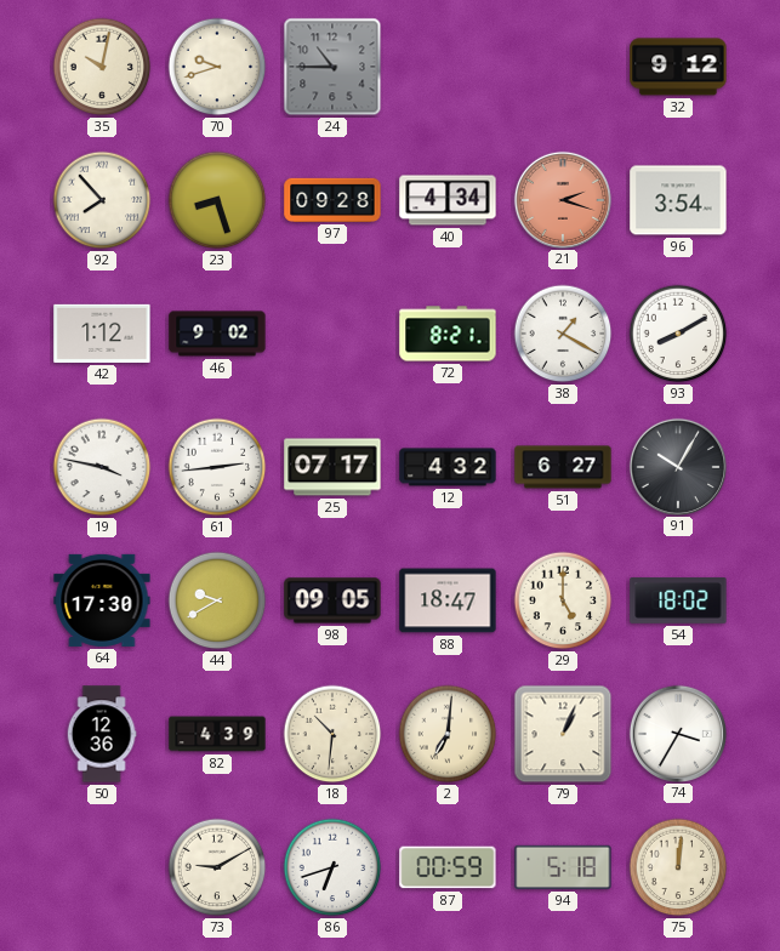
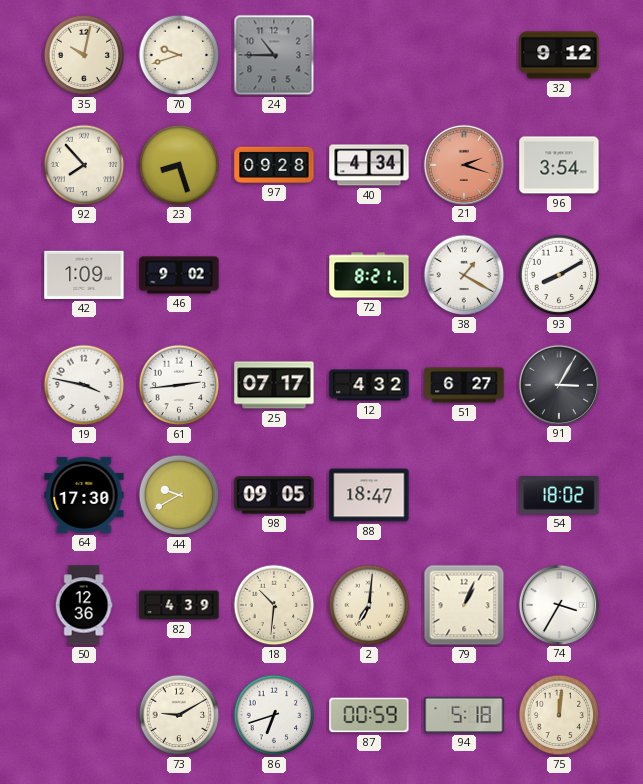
42: 1:12 -> 1:09
91: 10:05 -> 3:05
29: 5:00 -> none
